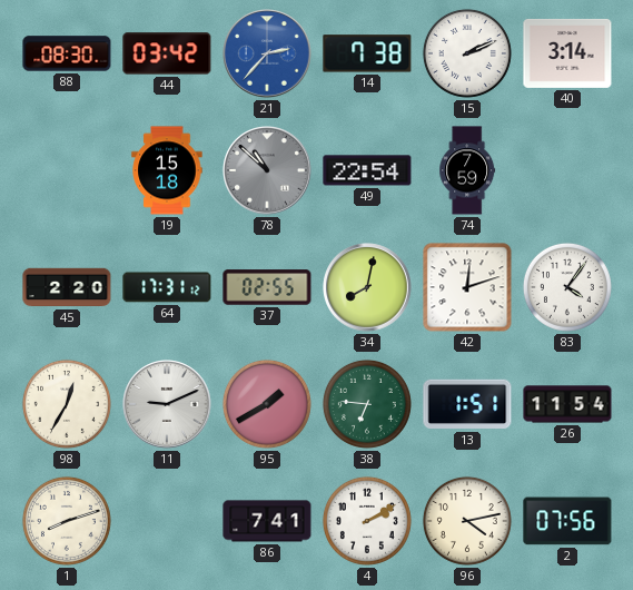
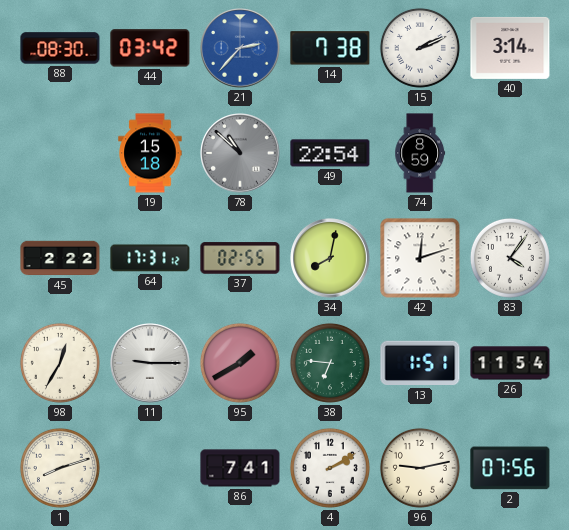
74: 7:59 -> 8:59
45: 2:20 -> 2:22
11: 9:11 -> 9:15
96: 4:13 -> 9:13
